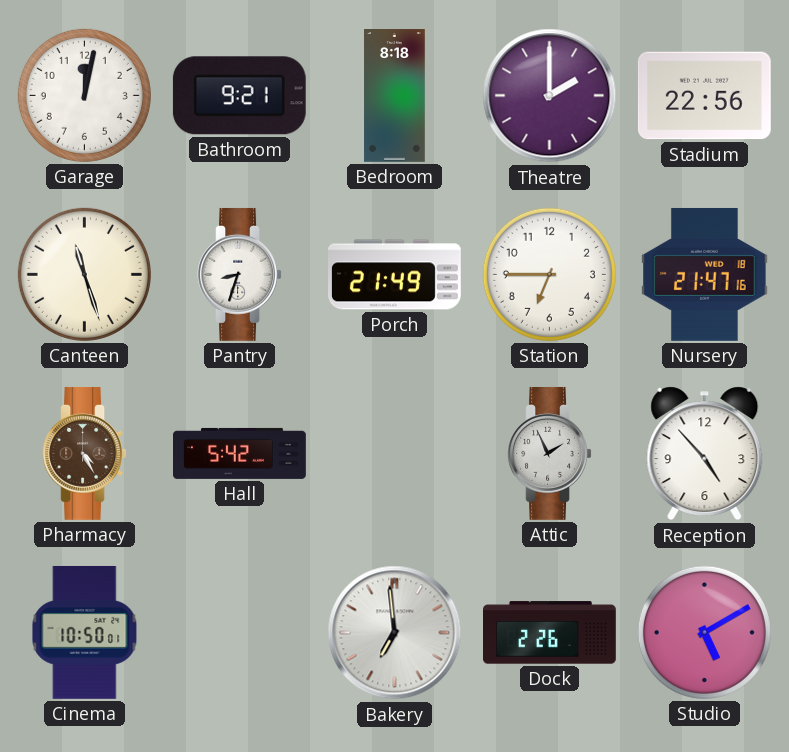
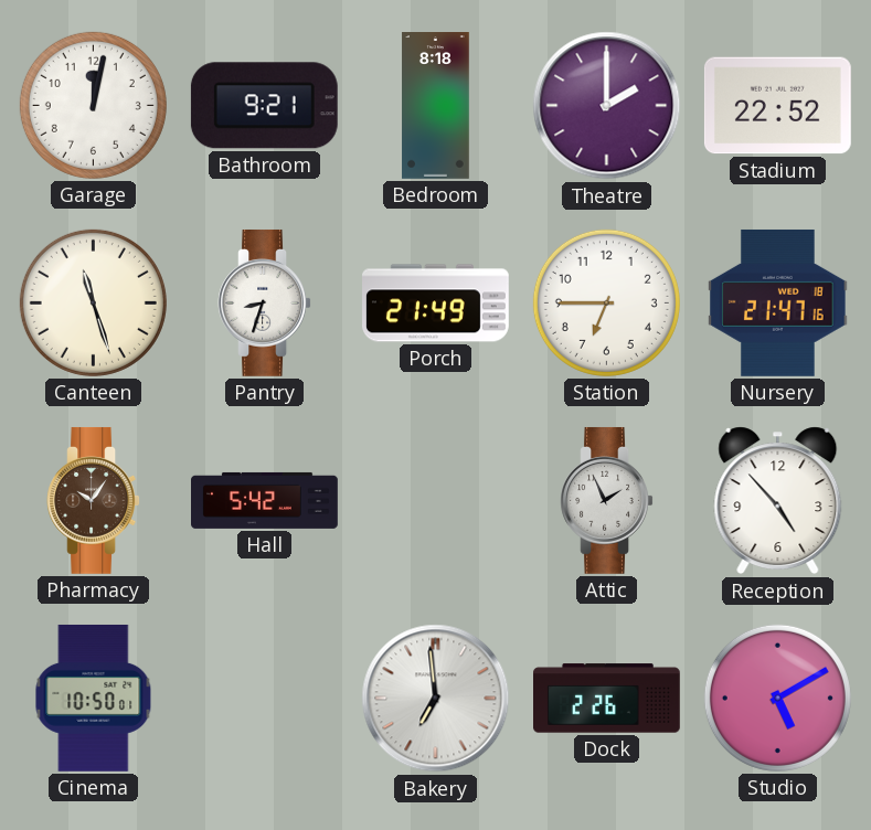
Stadium: 22:56 -> 22:52
Pharmacy: 4:25 -> 10:06
